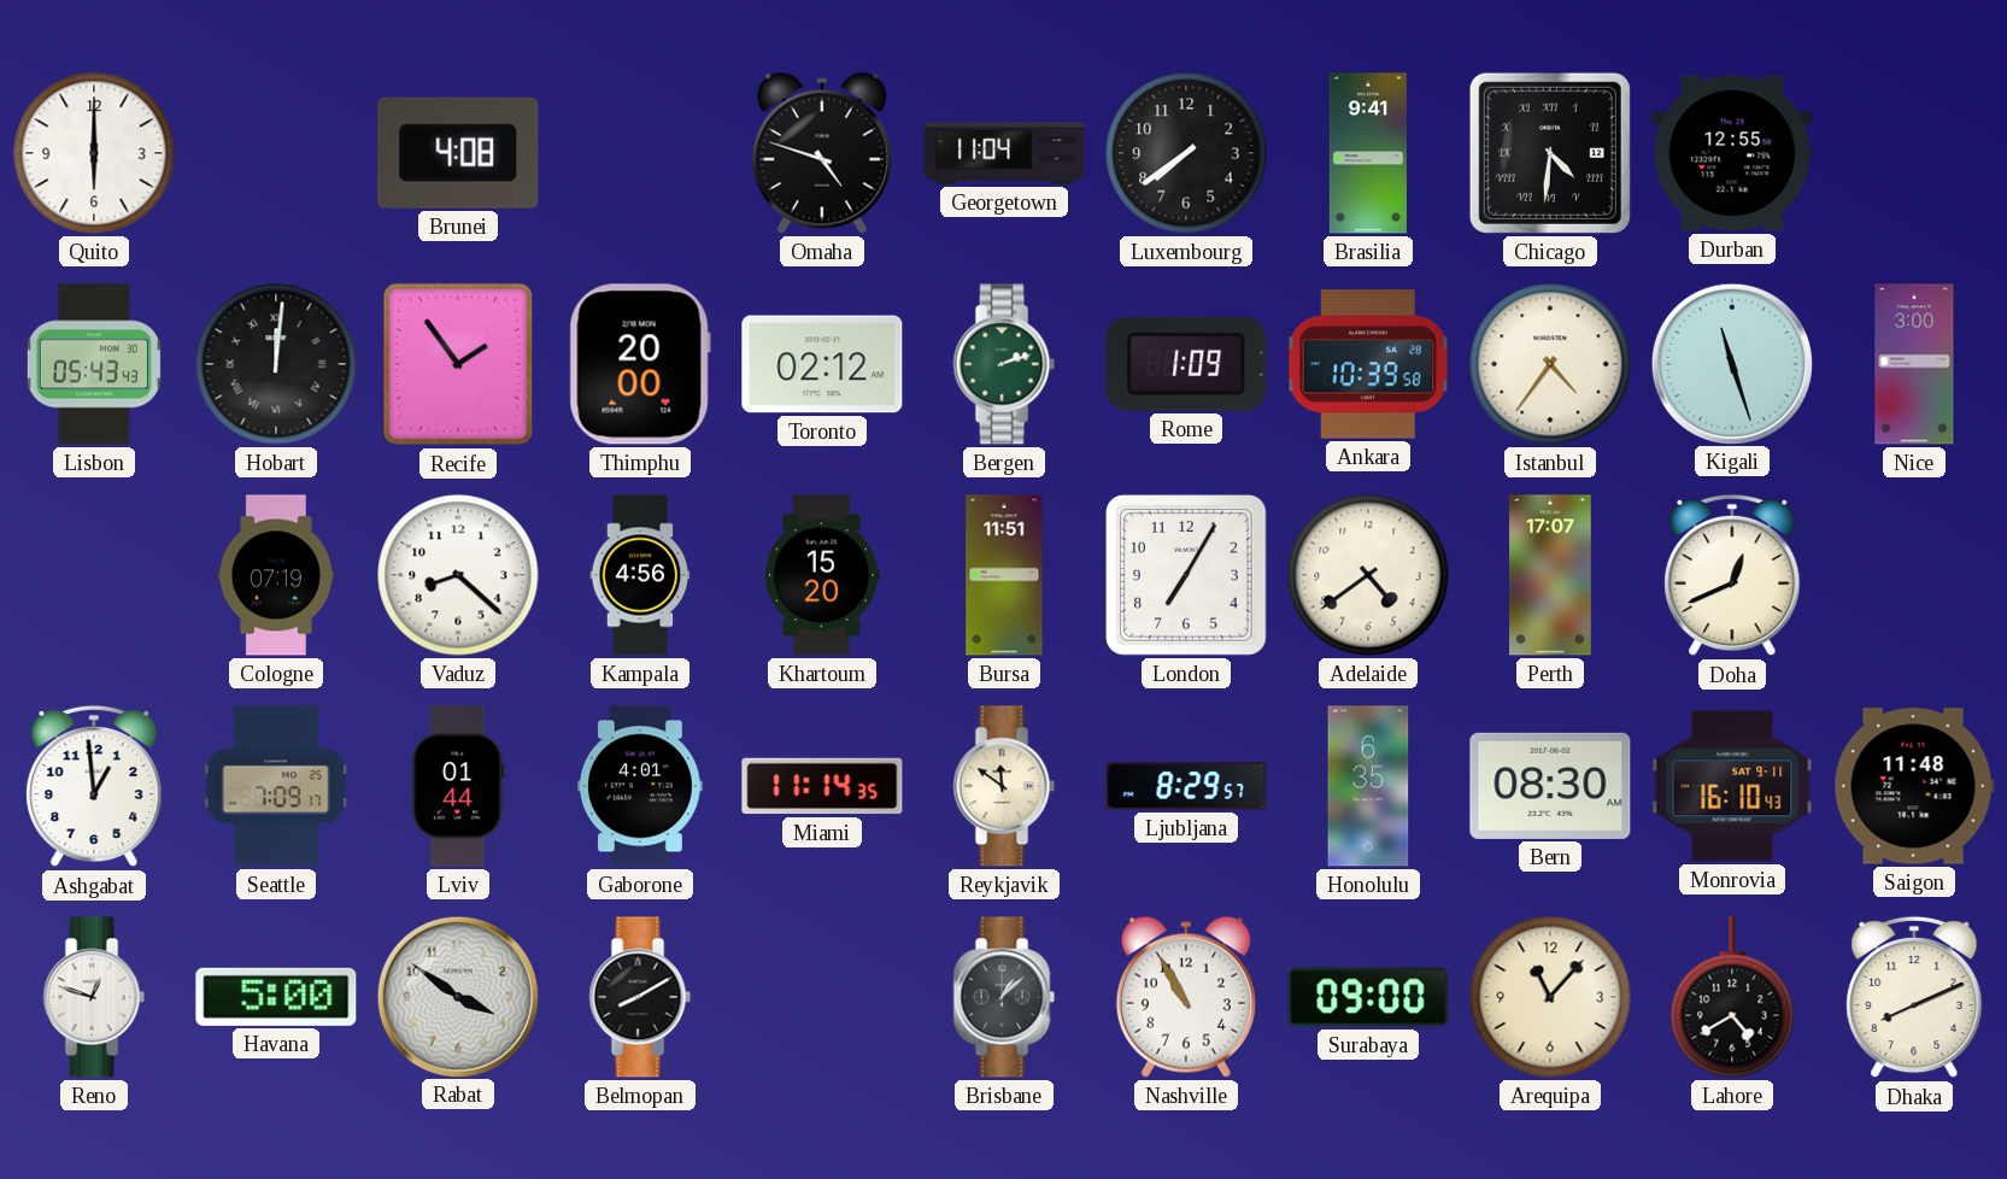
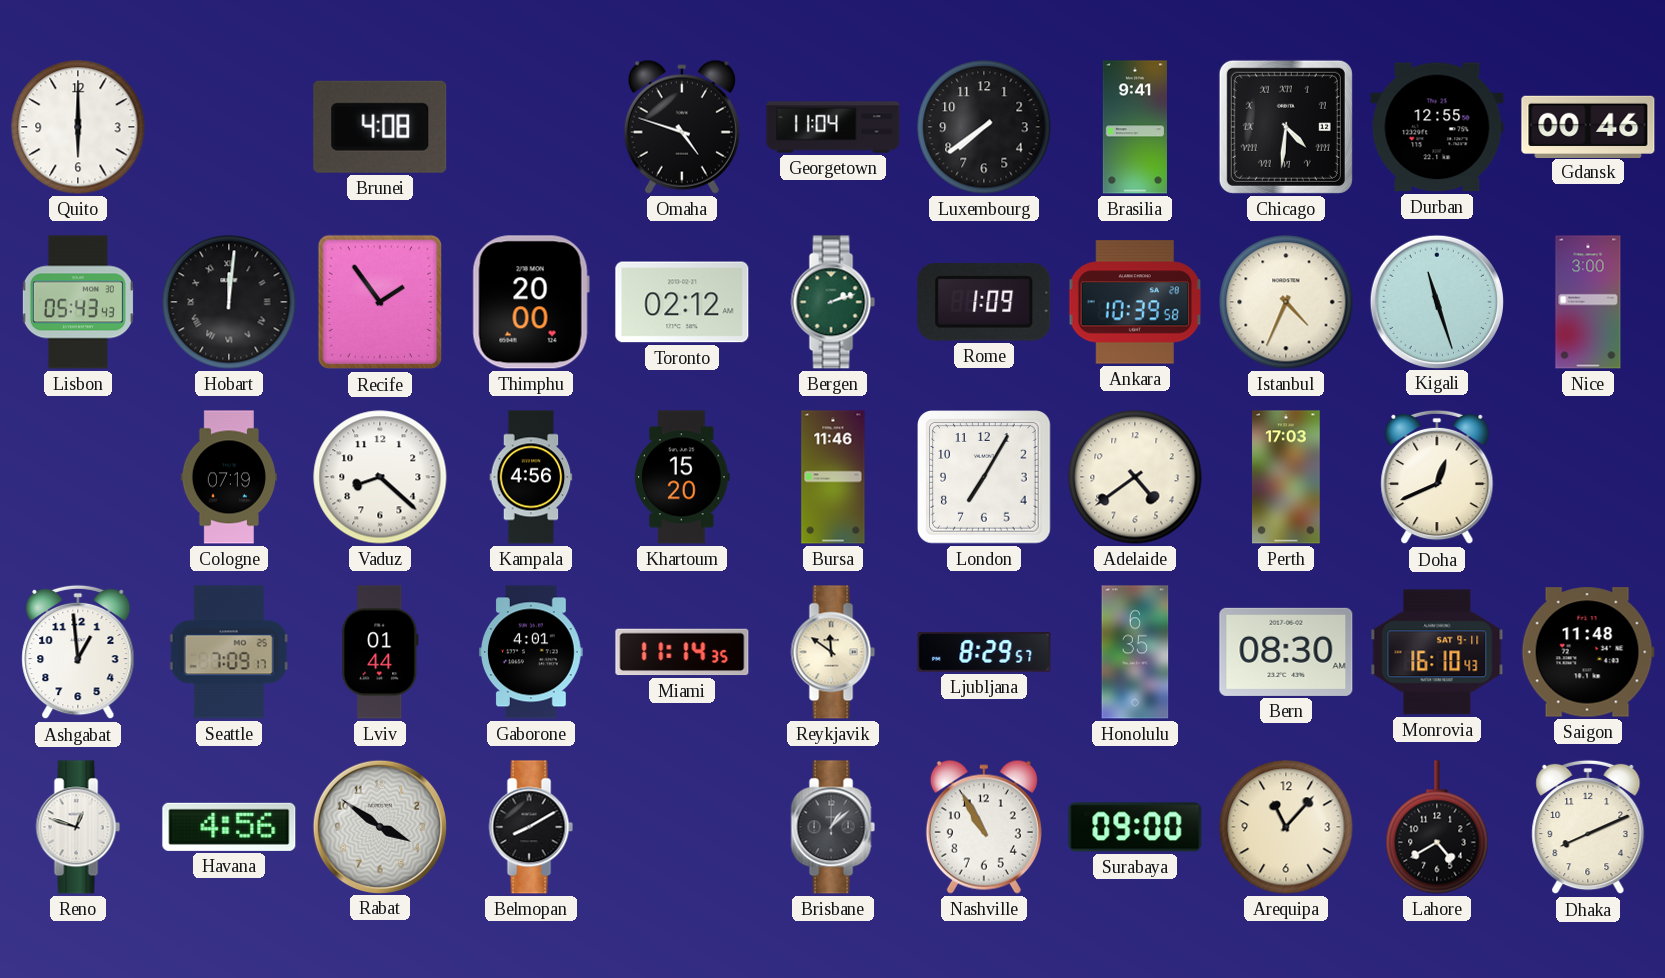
Gdansk: none -> 00:46
Istanbul: 4:36 -> 4:34
Bursa: 11:51 -> 11:46
Perth: 17:07 -> 17:03
Havana: 5:00 -> 4:56
